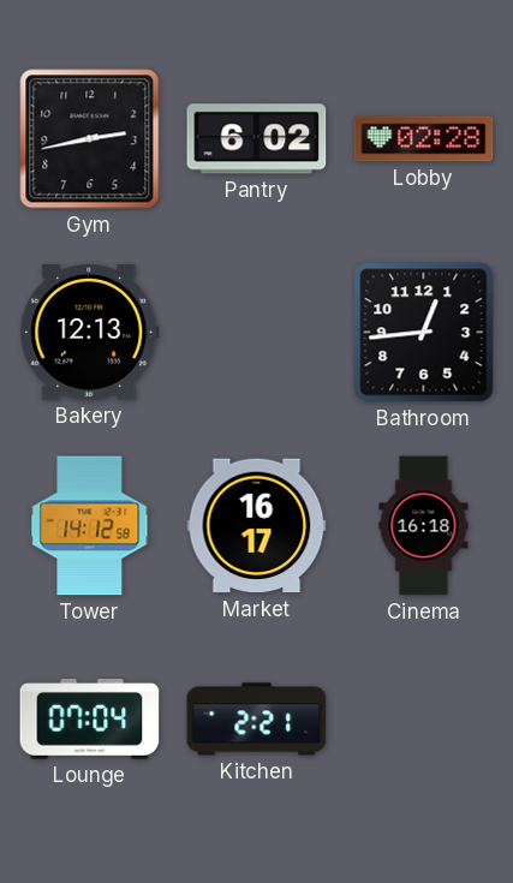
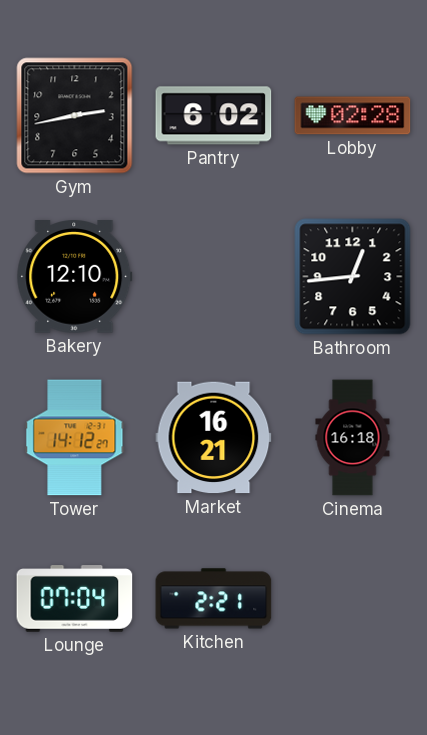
Bakery: 12:13 -> 12:10
Tower: 14:12:58 -> 14:12:27
Market: 16:17 -> 16:21
